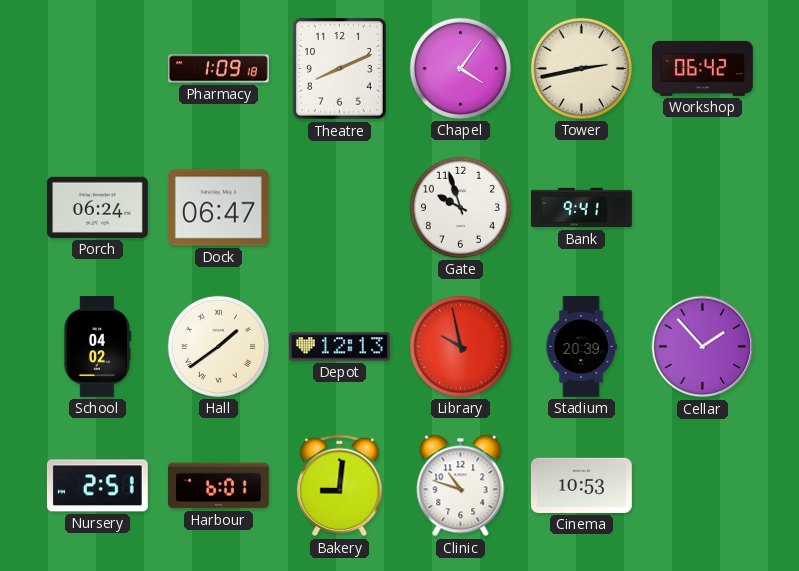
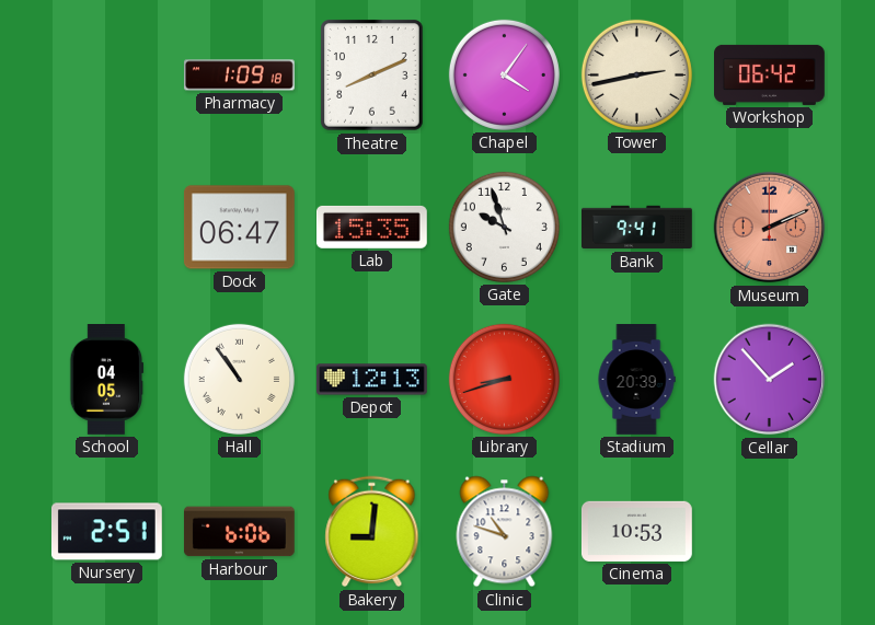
Porch: 06:24 -> none
Lab: none -> 15:35
Museum: none -> 2:11
School: 04:02 -> 04:05
Hall: 1:39 -> 10:54
Library: 9:58 -> 8:42
Harbour: 6:01 -> 6:06
